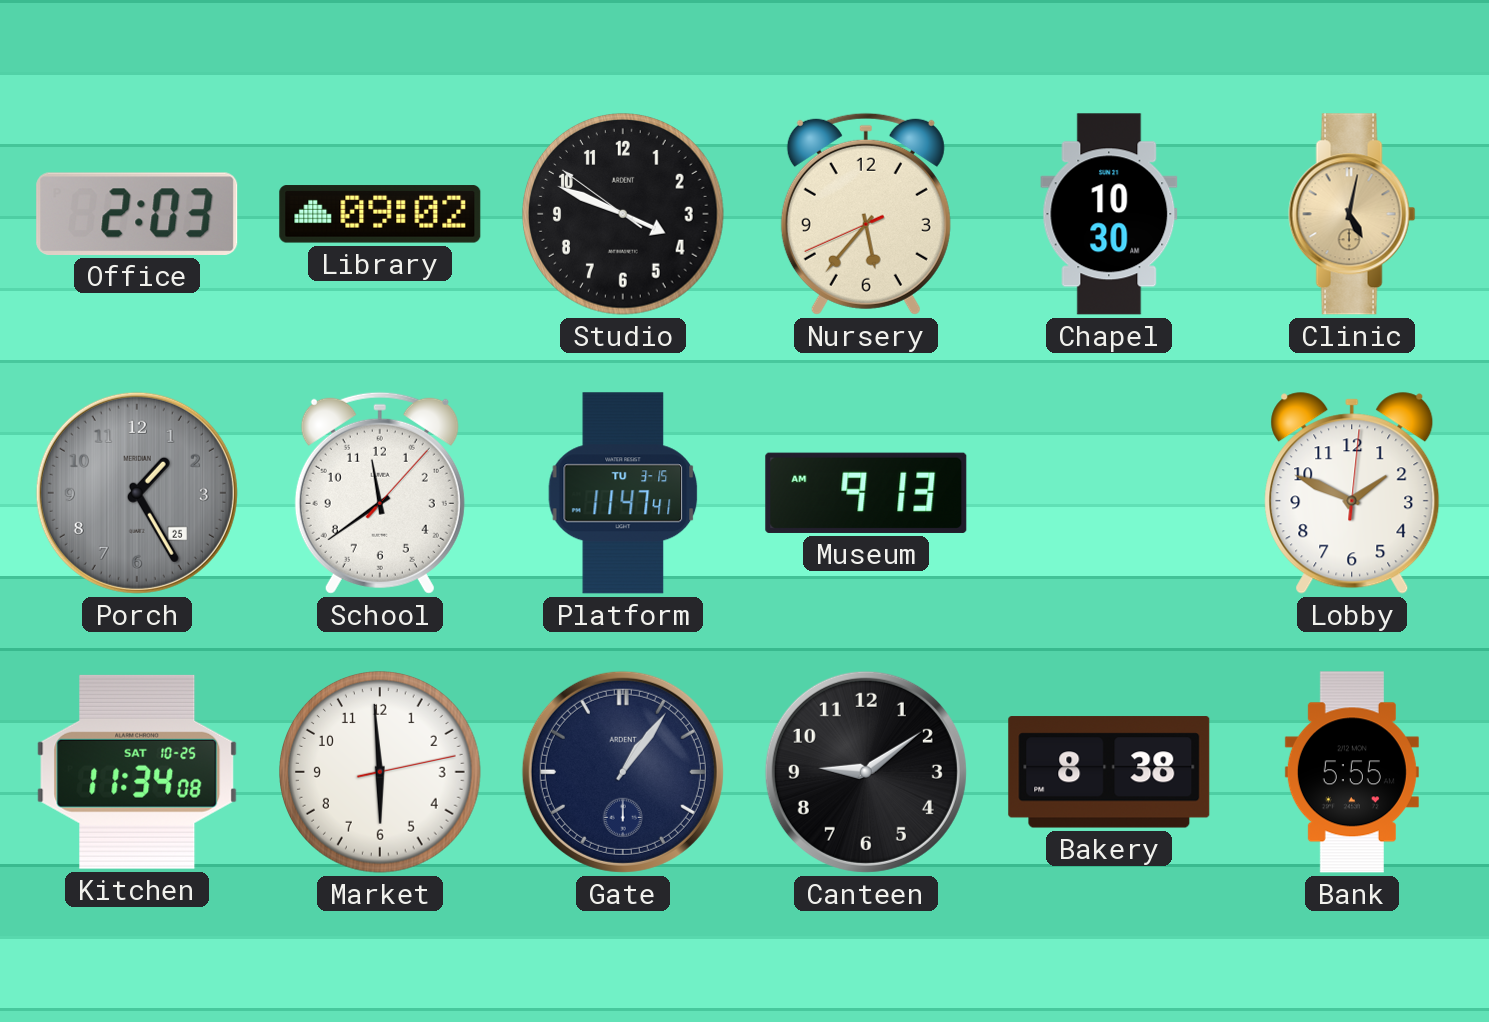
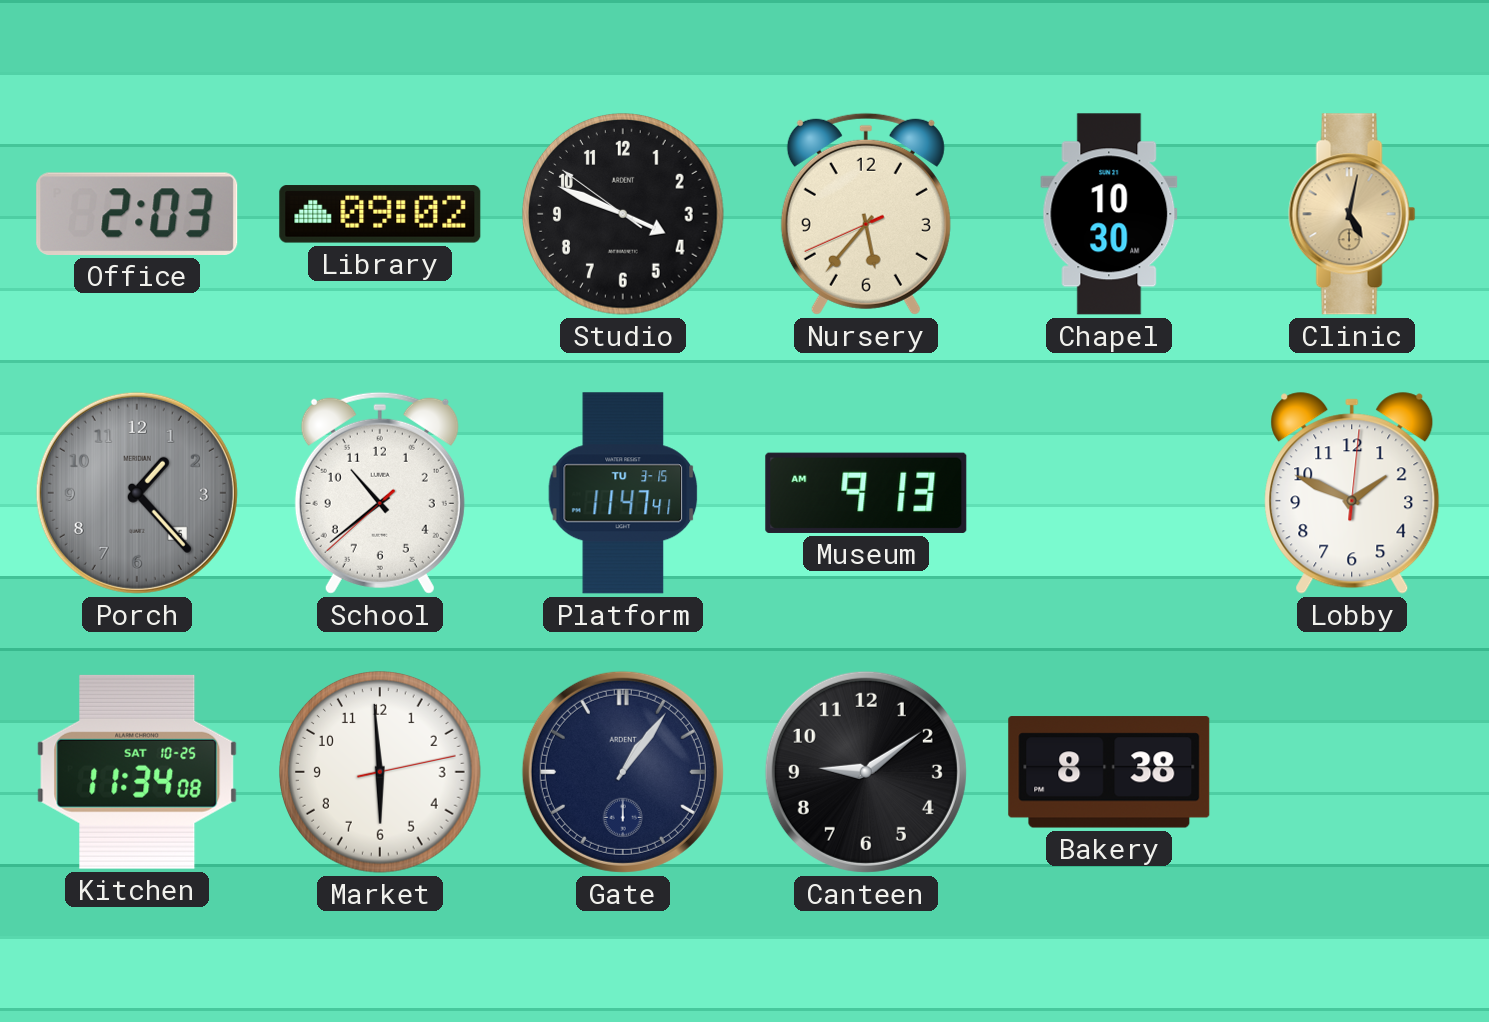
Porch: 1:25 -> 1:23
School: 11:39 -> 10:38
Bank: 5:55 -> none
